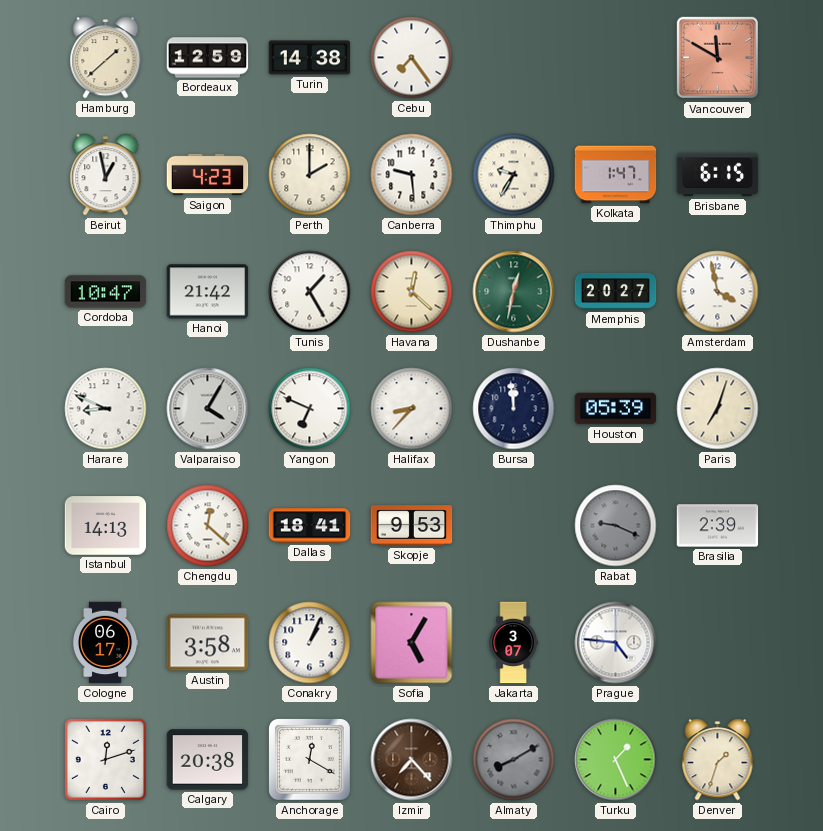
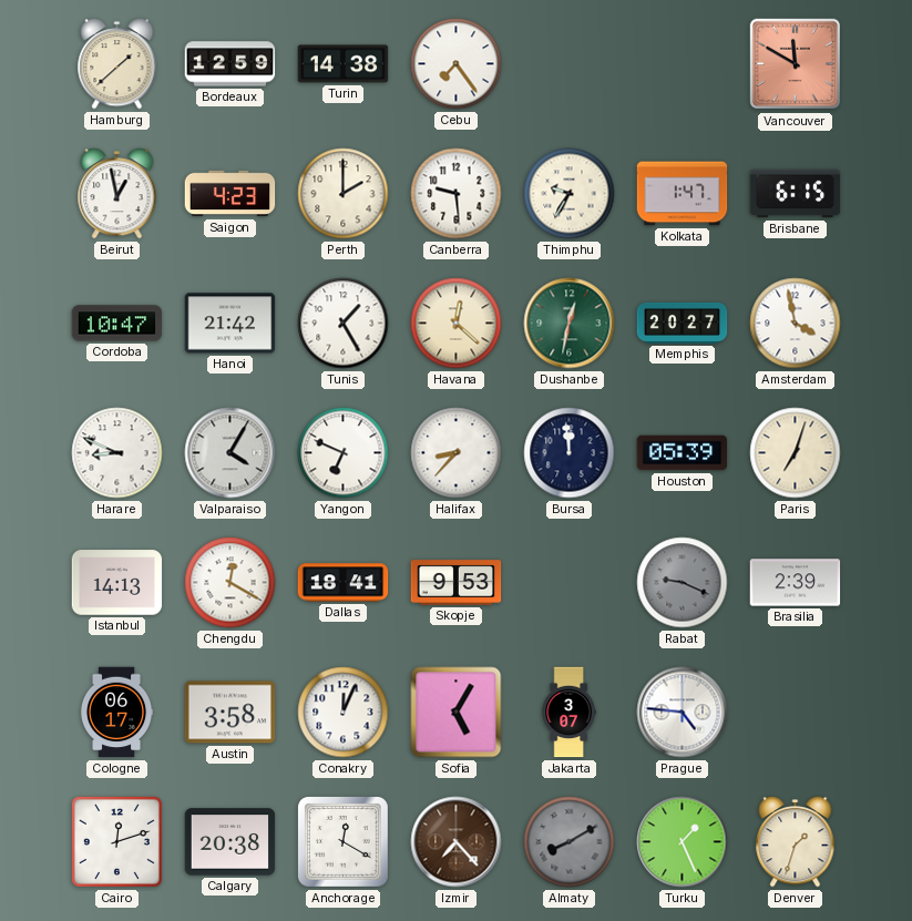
Chengdu: 12:22 -> 12:20
Conakry: 1:04 -> 12:04
